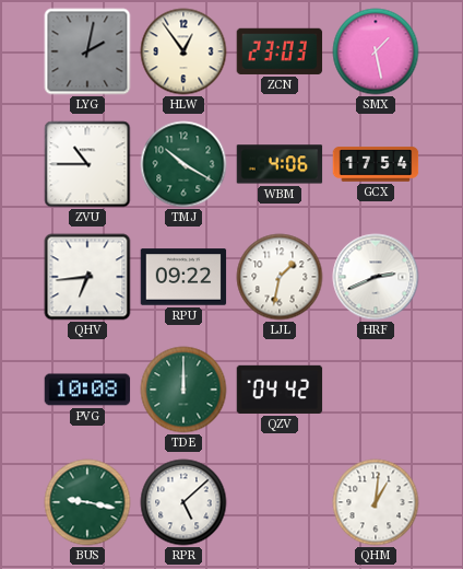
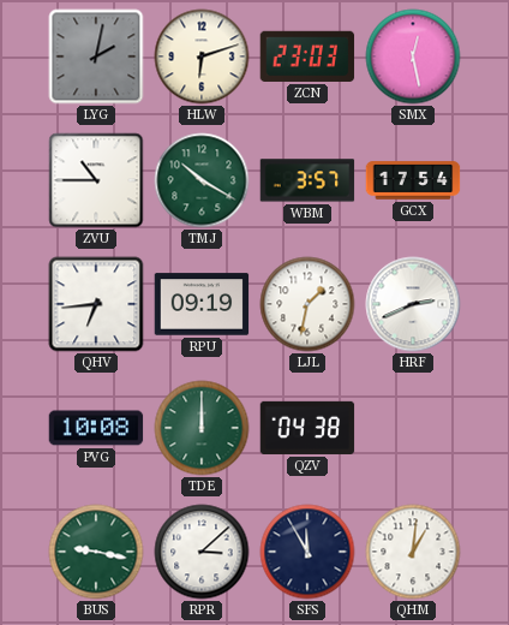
HLW: 12:54 -> 6:12
SMX: 1:28 -> 12:28
WBM: 4:06 -> 3:57
RPU: 09:22 -> 09:19
QZV: 04:42 -> 04:38
RPR: 5:08 -> 3:08
SFS: none -> 11:55
